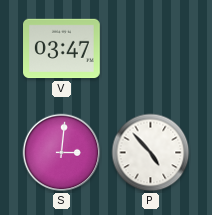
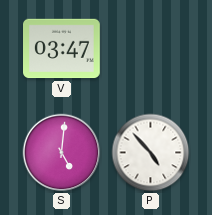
S: 3:01 -> 5:01
